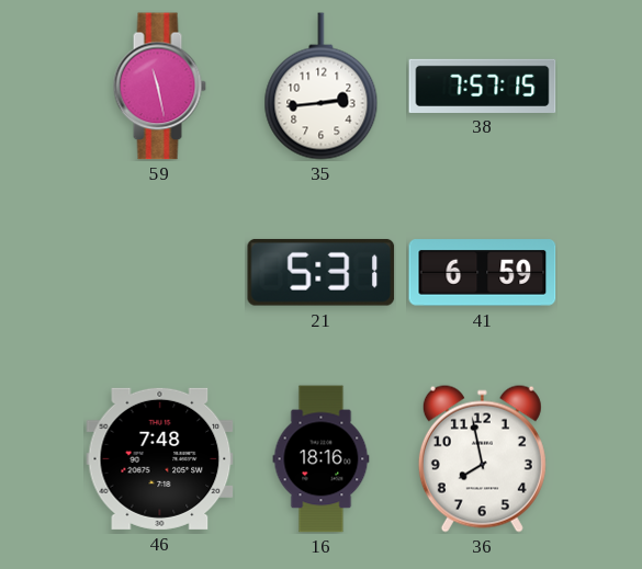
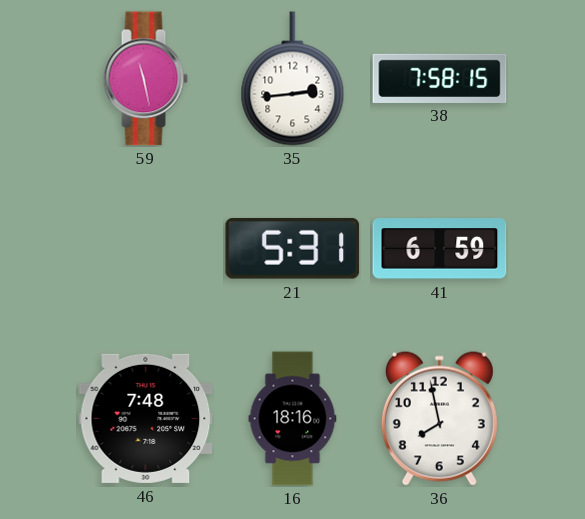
38: 7:57 -> 7:58
